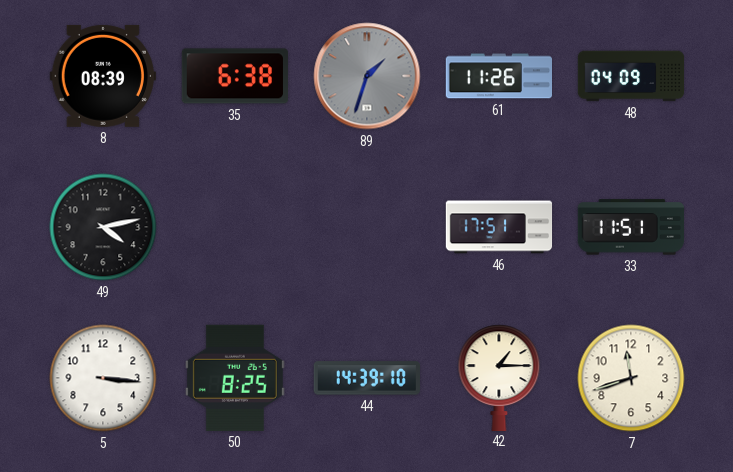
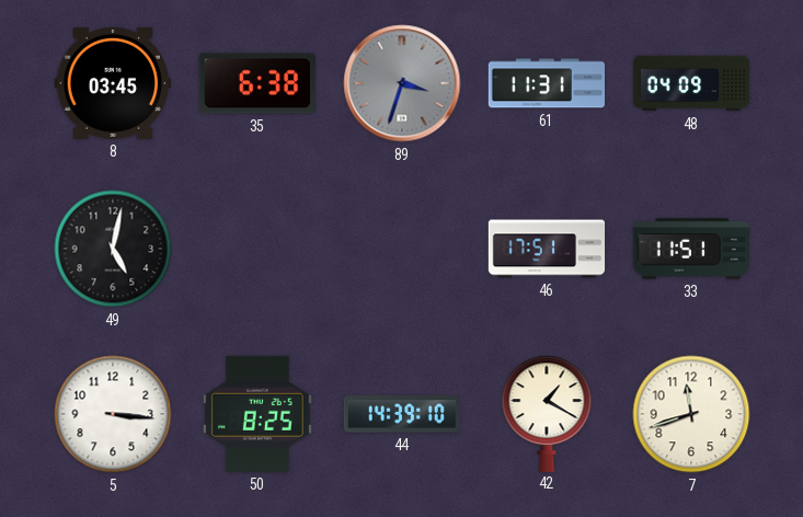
8: 08:39 -> 03:45
89: 1:33 -> 3:33
61: 11:26 -> 11:31
49: 4:13 -> 5:02
42: 1:15 -> 1:20
